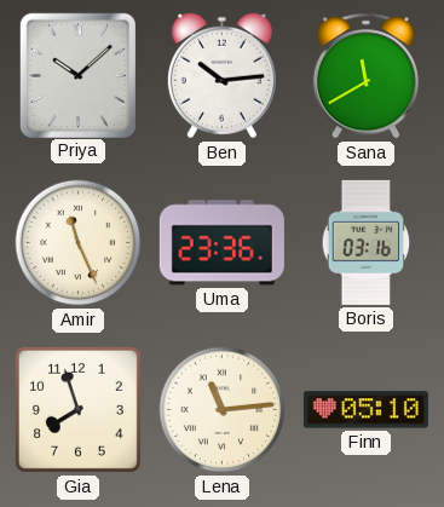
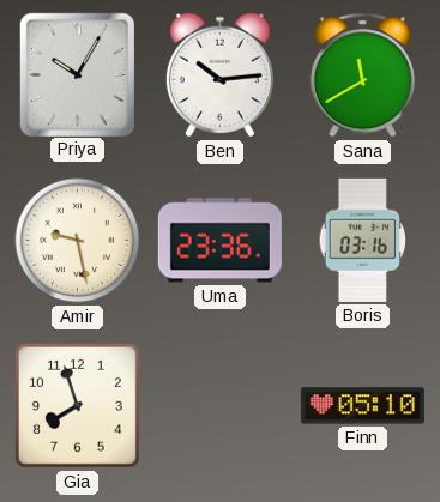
Priya: 10:08 -> 10:05
Amir: 11:26 -> 9:28
Lena: 11:14 -> none
